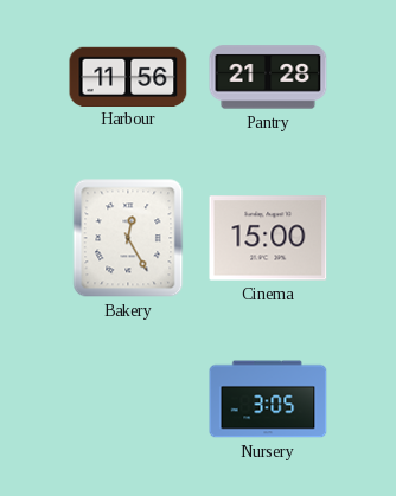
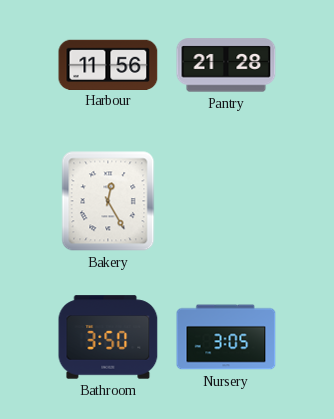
Cinema: 15:00 -> none
Bathroom: none -> 3:50
